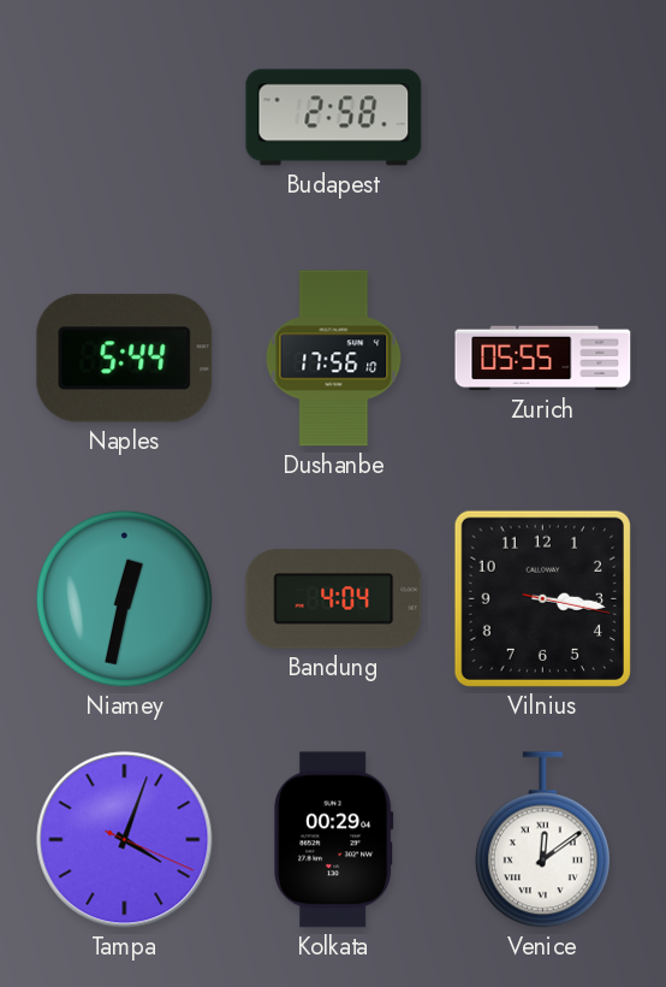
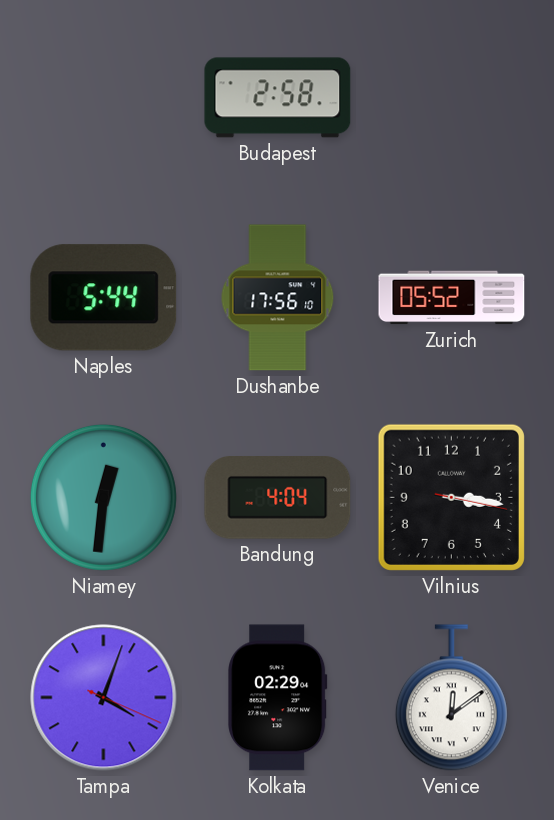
Zurich: 05:55 -> 05:52
Niamey: 12:32 -> 12:31
Kolkata: 00:29 -> 02:29
